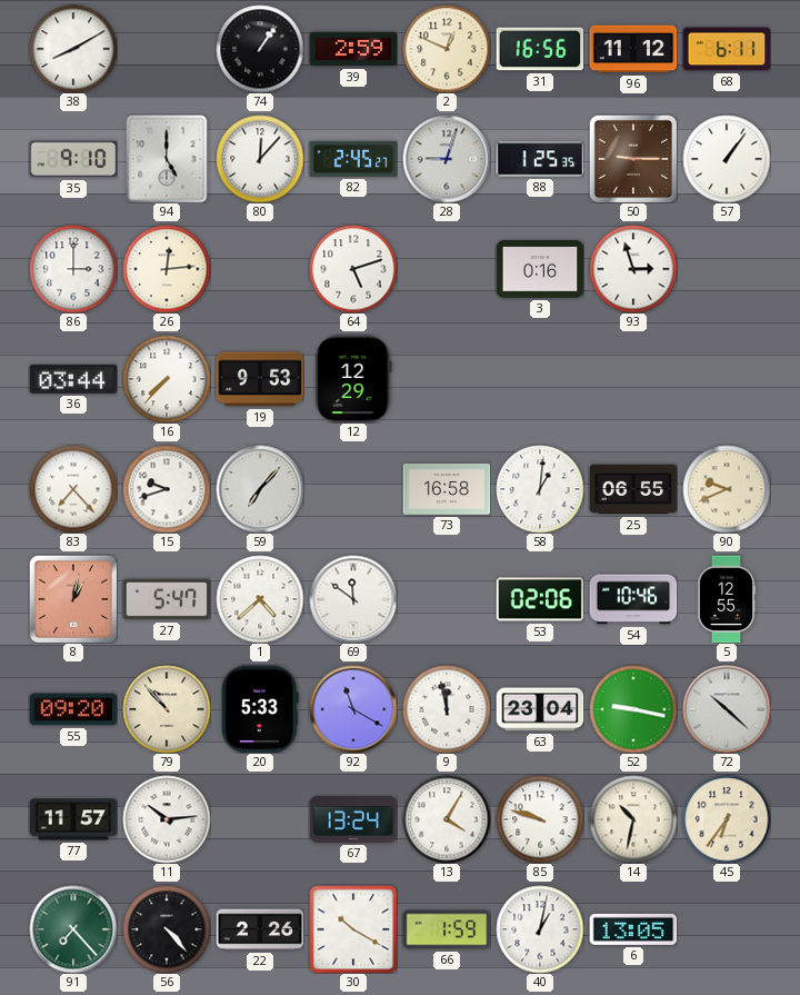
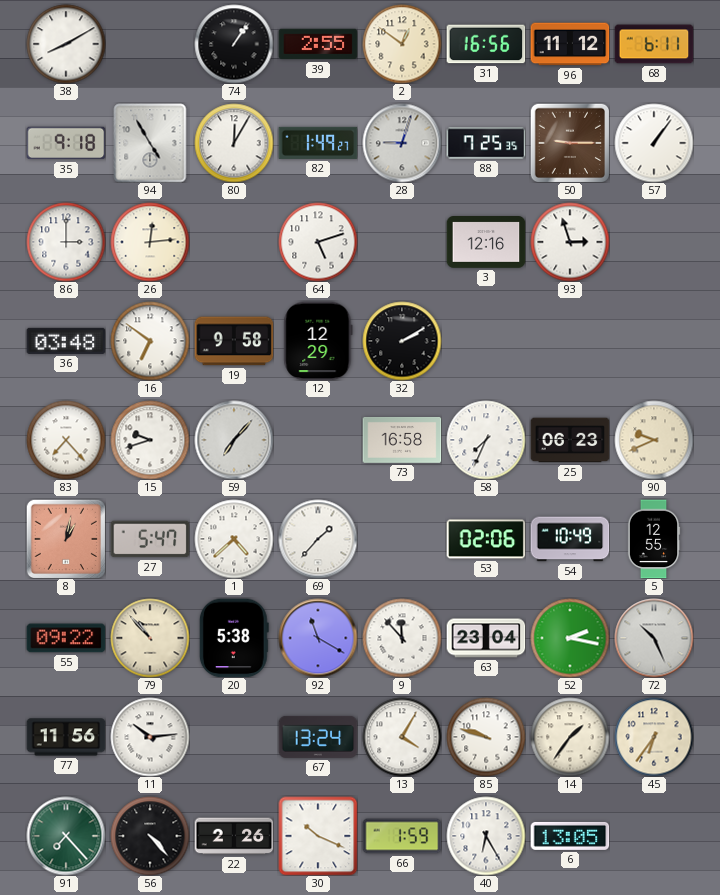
39: 2:59 -> 2:55
2: 12:49 -> 12:51
35: 9:10 -> 9:18
94: 5:00 -> 4:55
80: 12:07 -> 12:05
82: 2:45 -> 1:49
88: 1:25 -> 7:25
3: 0:16 -> 12:16
36: 03:44 -> 03:48
16: 7:37 -> 6:51
19: 9:53 -> 9:58
32: none -> 2:10
58: 1:01 -> 7:34
25: 06:55 -> 06:23
69: 11:51 -> 1:37
54: 10:46 -> 10:49
55: 09:20 -> 09:22
20: 5:33 -> 5:38
9: 11:58 -> 11:53
52: 9:17 -> 2:17
72: 10:22 -> 10:26
77: 11:57 -> 11:56
14: 10:32 -> 1:36
30: 10:20 -> 10:19
40: 1:02 -> 6:25
